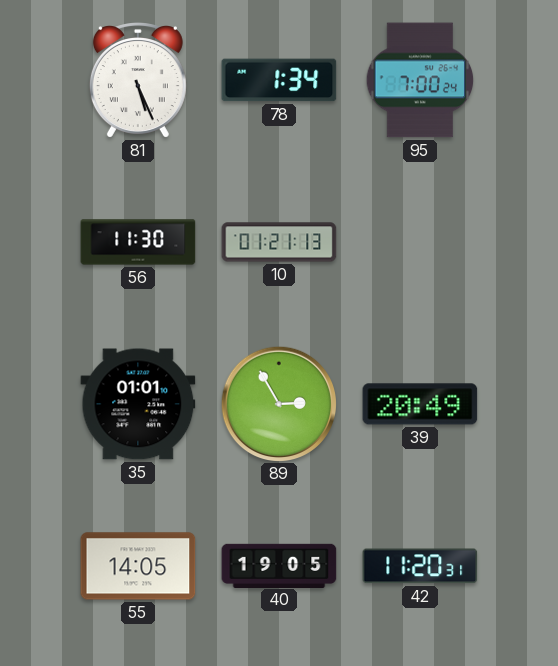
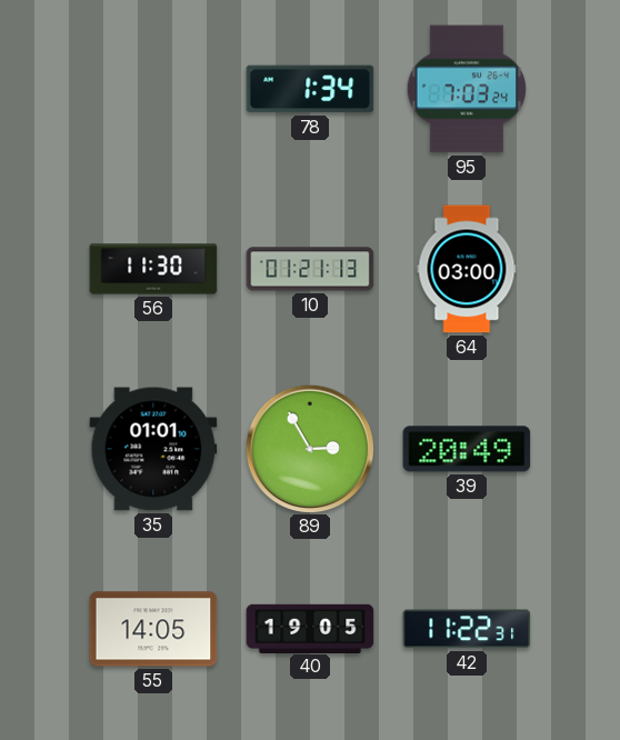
81: 5:26 -> none
95: 7:00 -> 7:03
64: none -> 03:00
42: 11:20 -> 11:22
